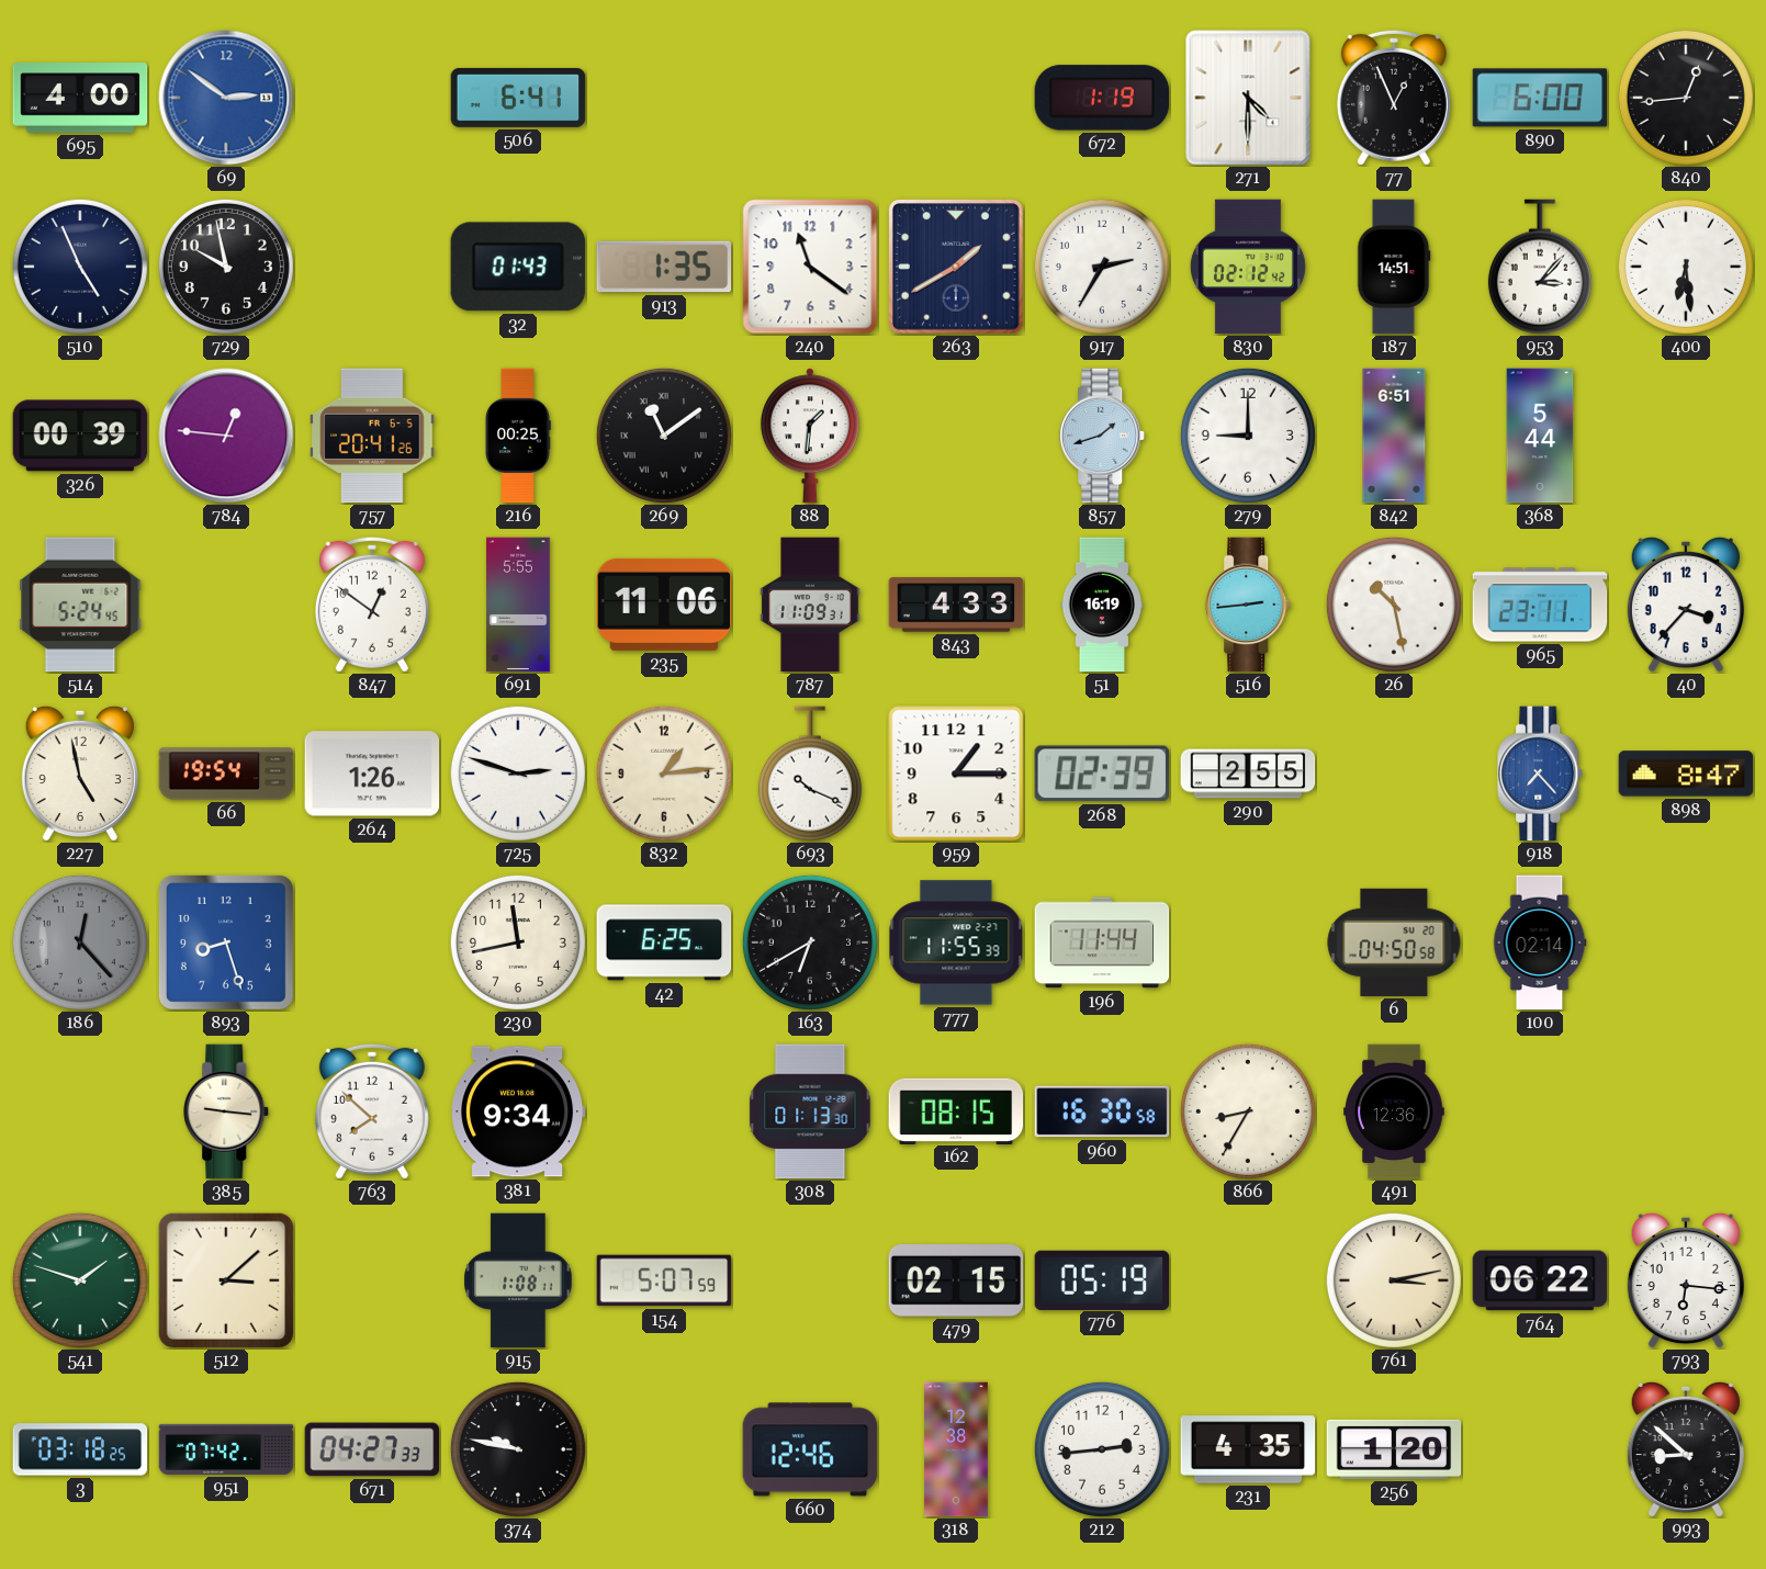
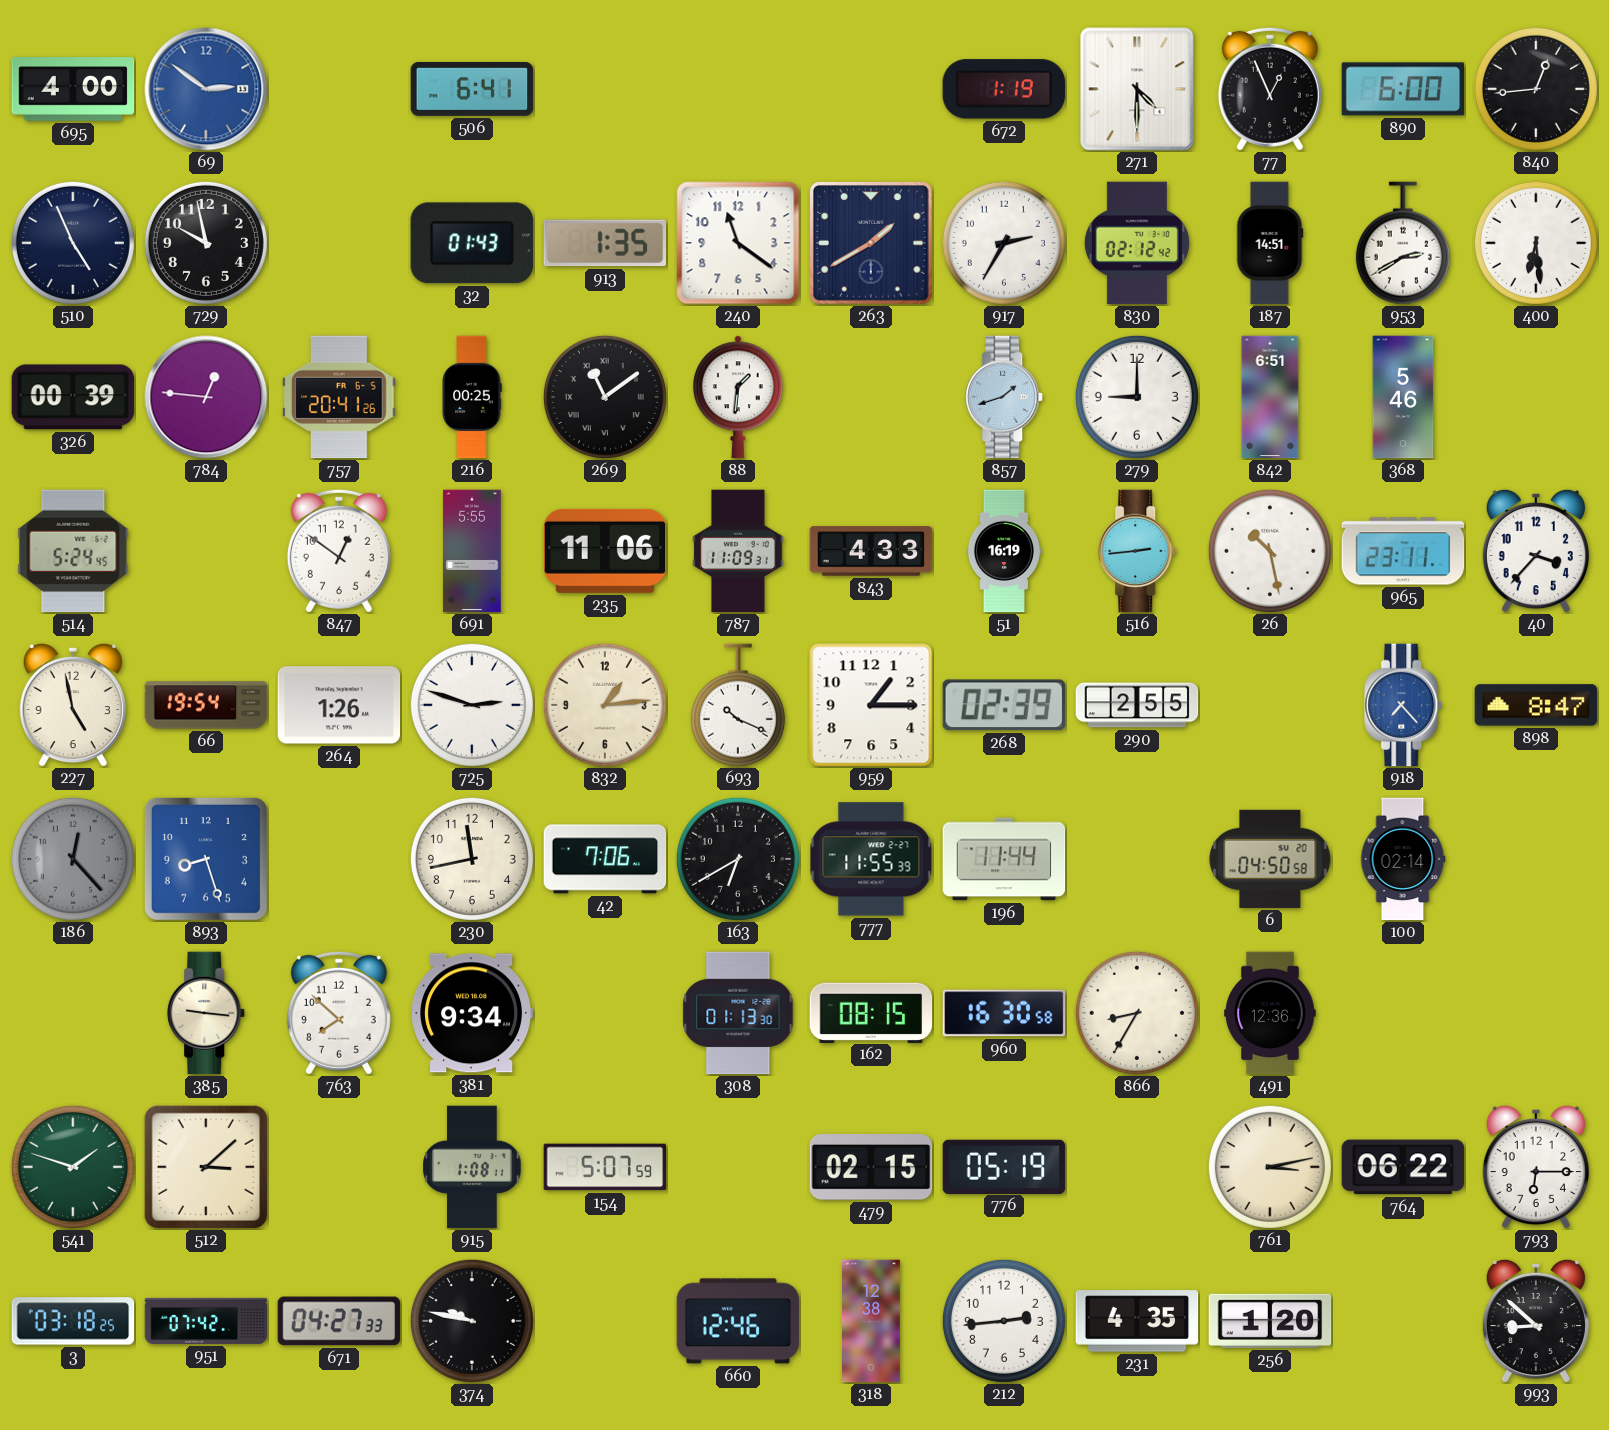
953: 3:07 -> 2:40
368: 5:44 -> 5:46
42: 6:25 -> 7:06
793: 6:16 -> 6:15
